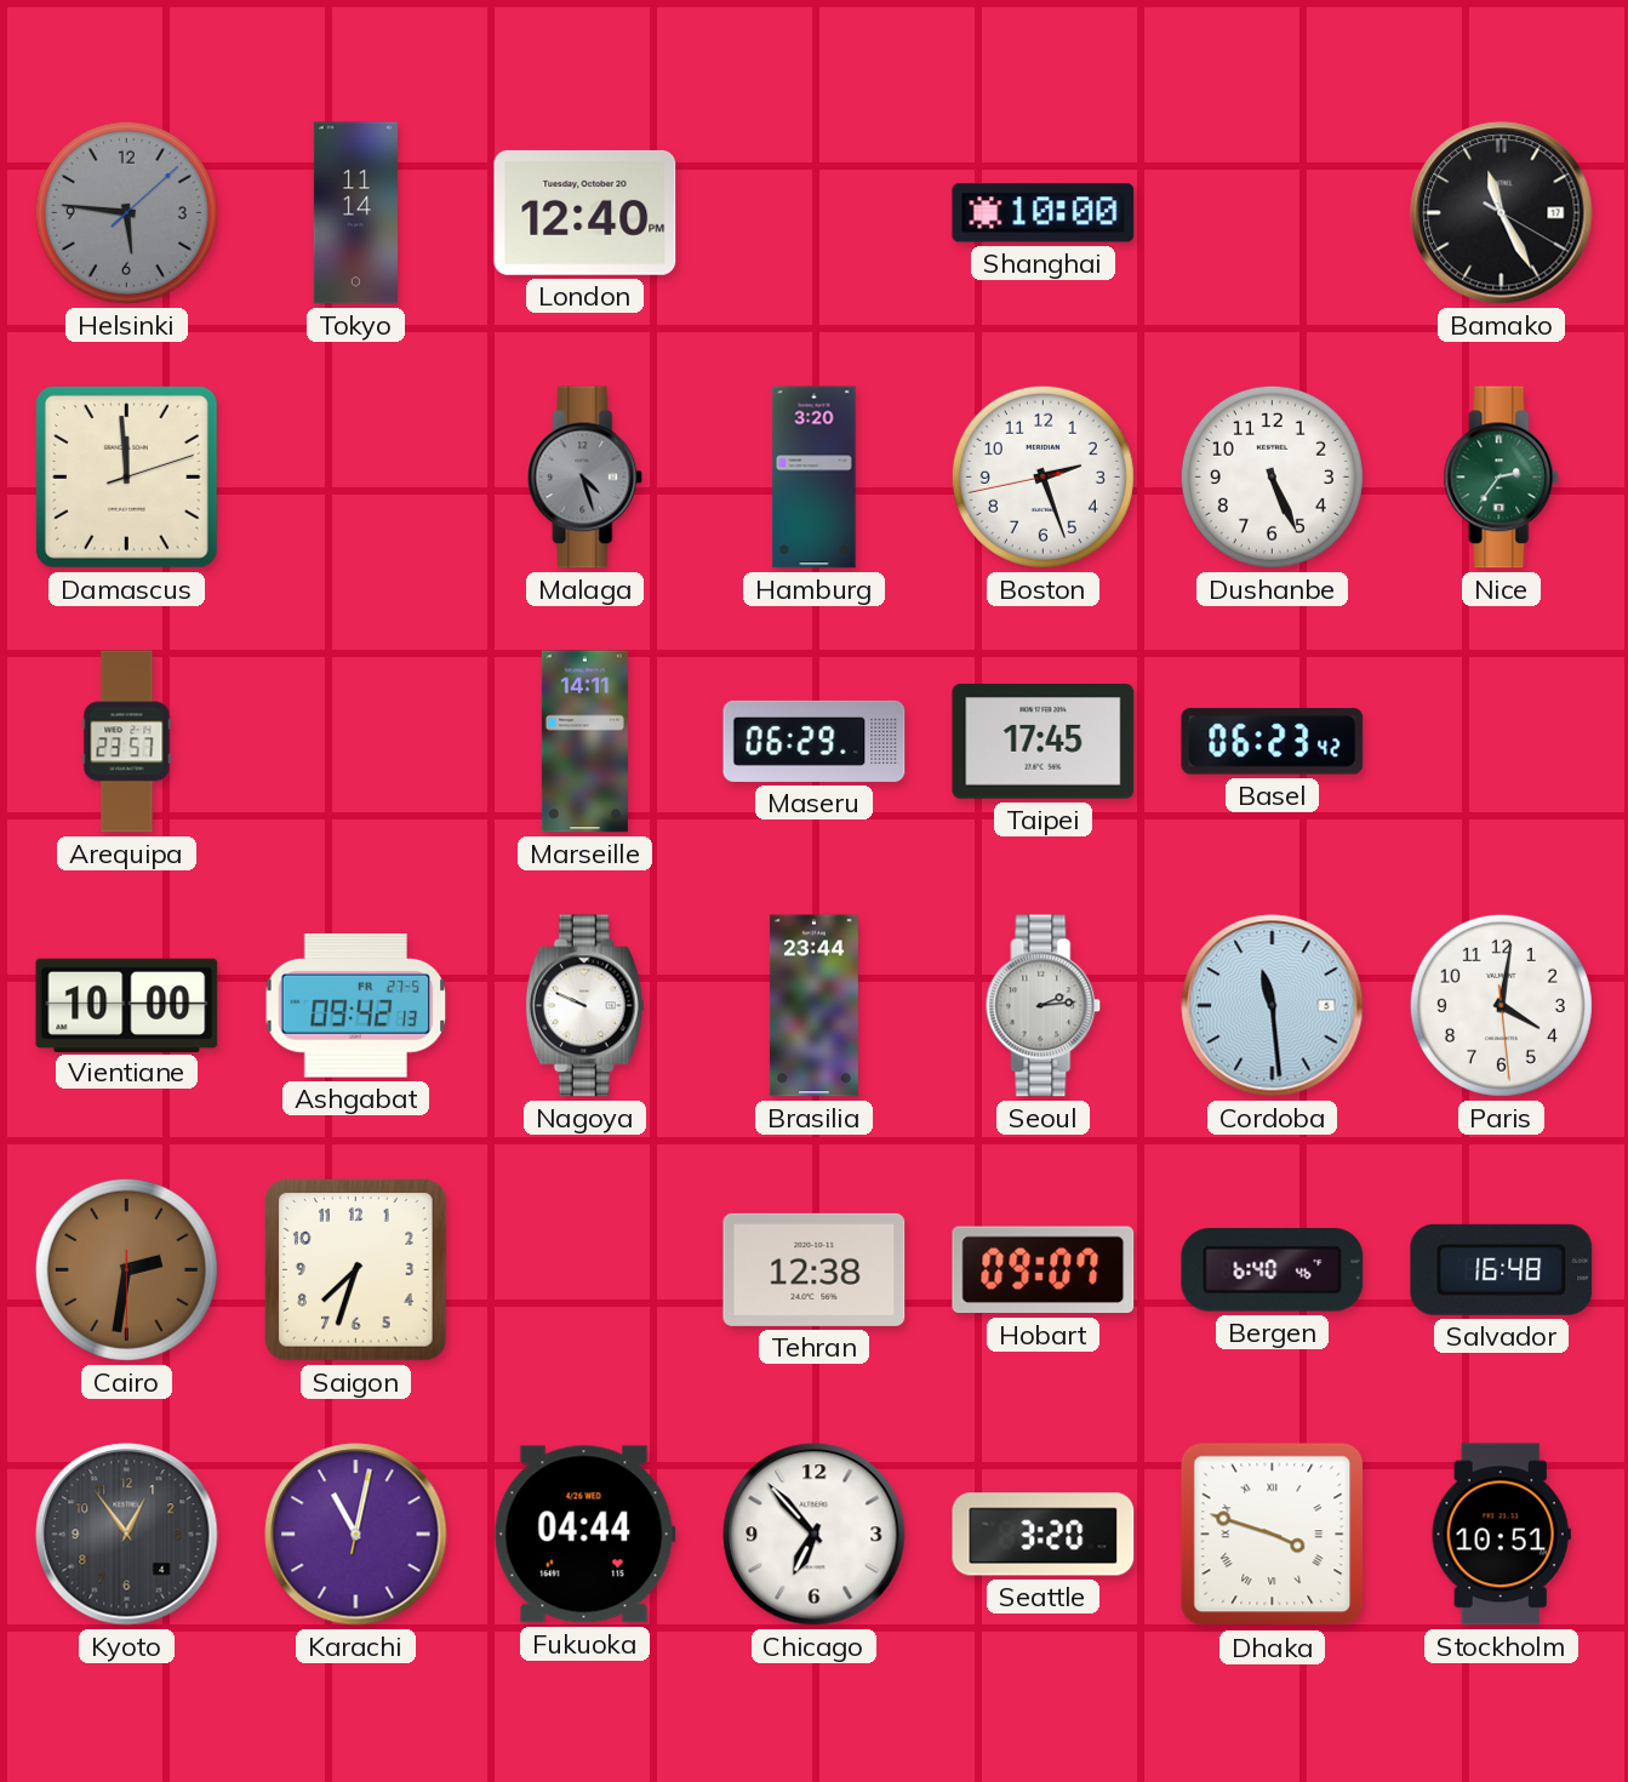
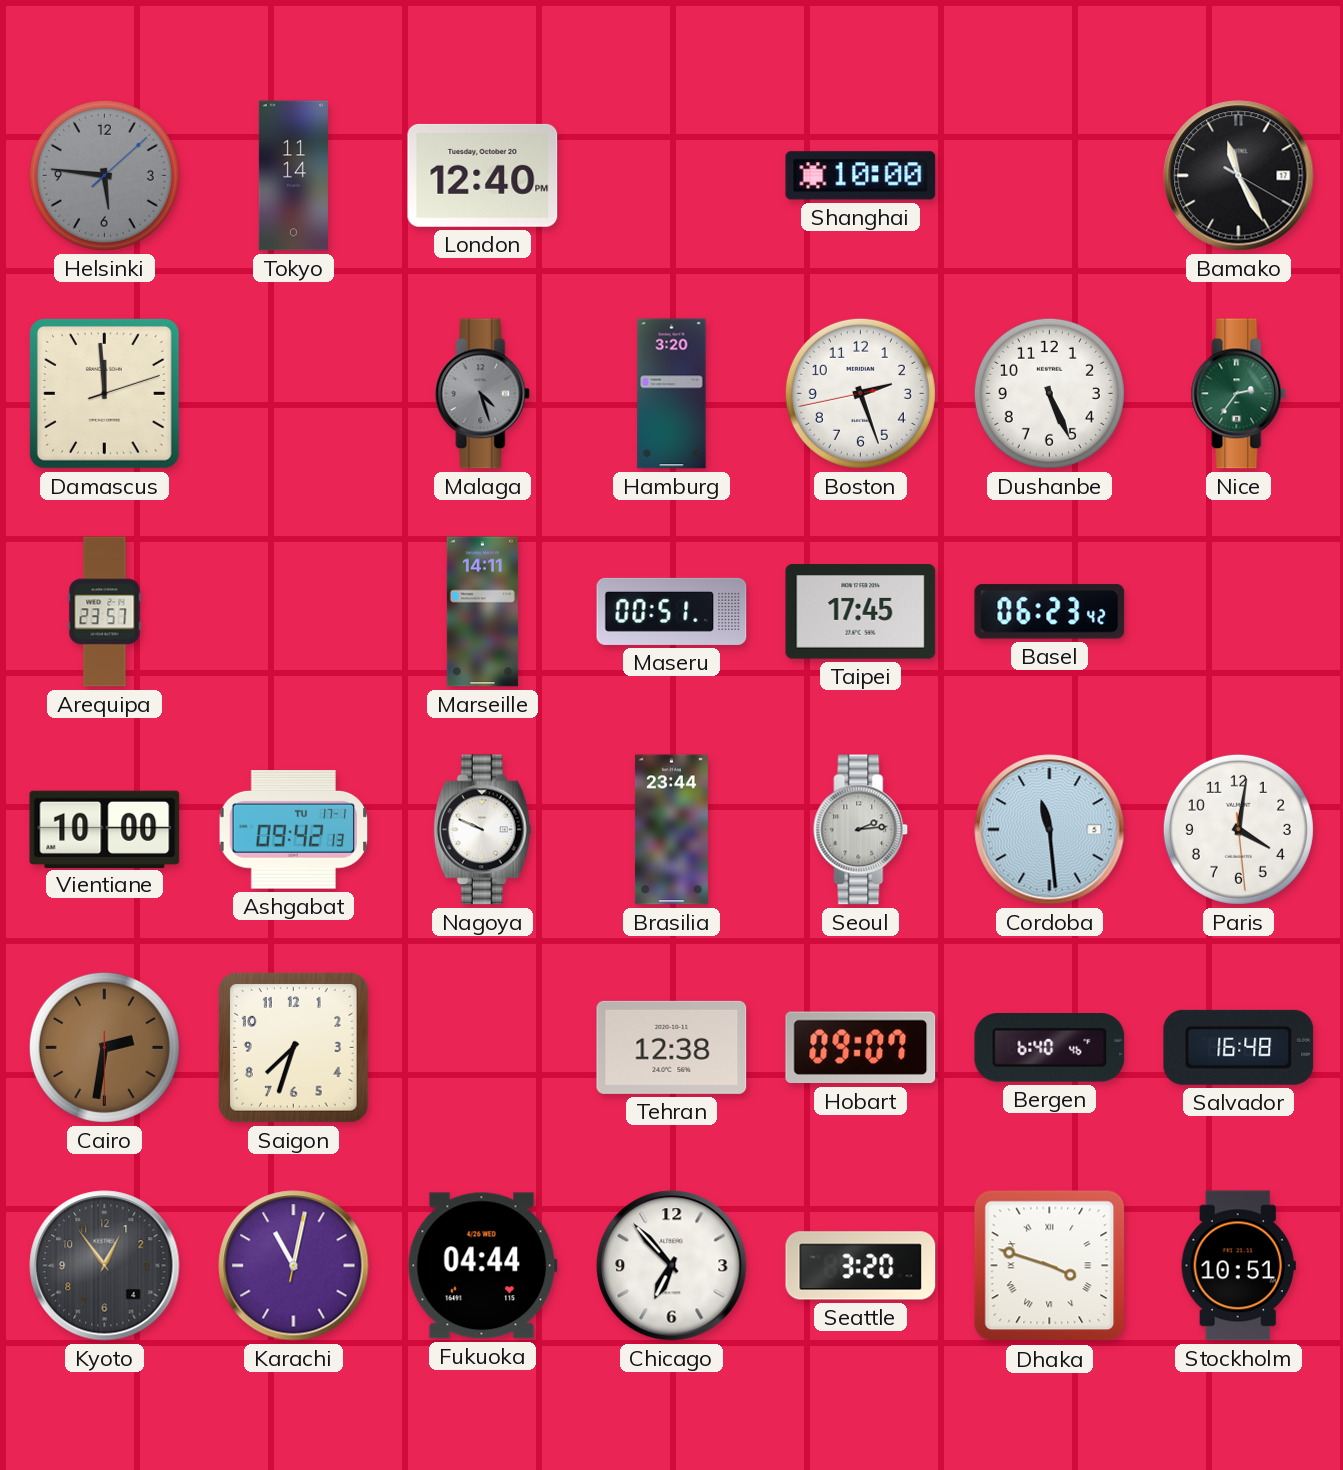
Maseru: 06:29 -> 00:51
Ashgabat date: FR 27-5 -> TU 17-1
